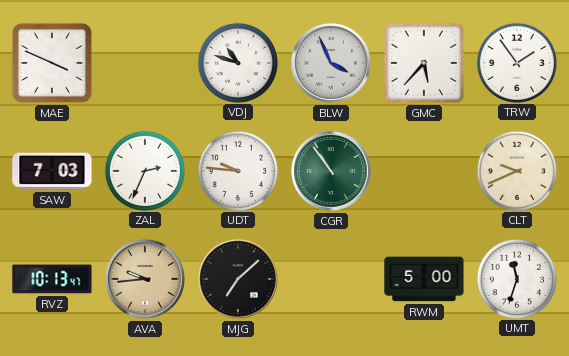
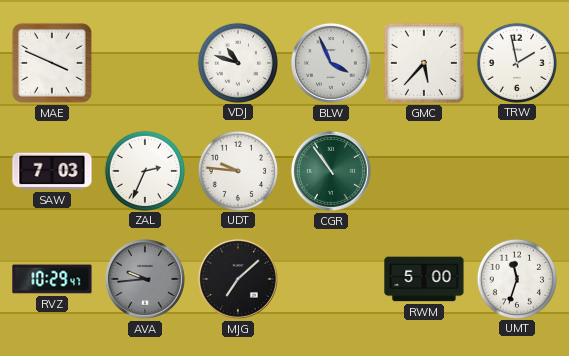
TRW: 1:54 -> 1:58
CLT: 9:41 -> none
RVZ: 10:13 -> 10:29
AVA dial: champagne -> grey
